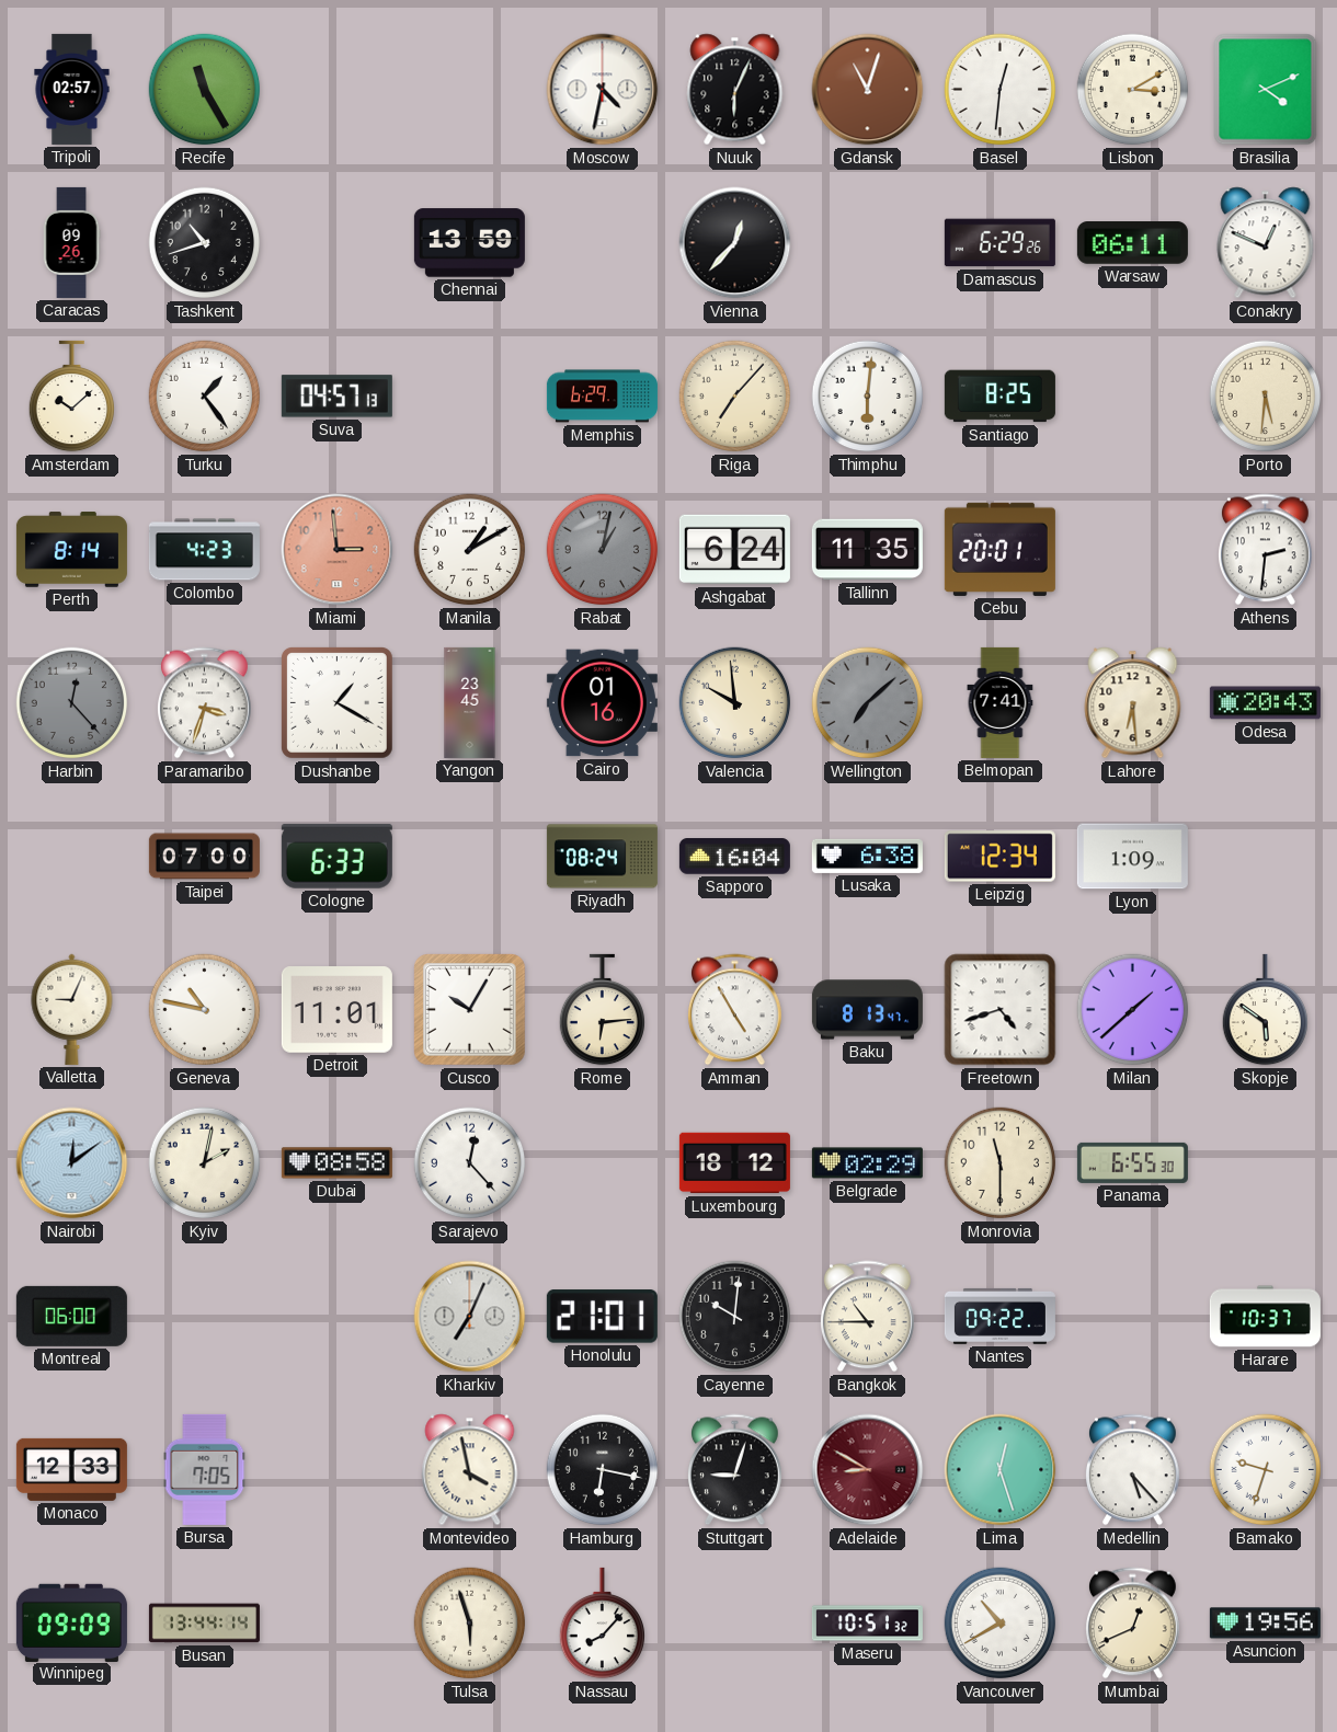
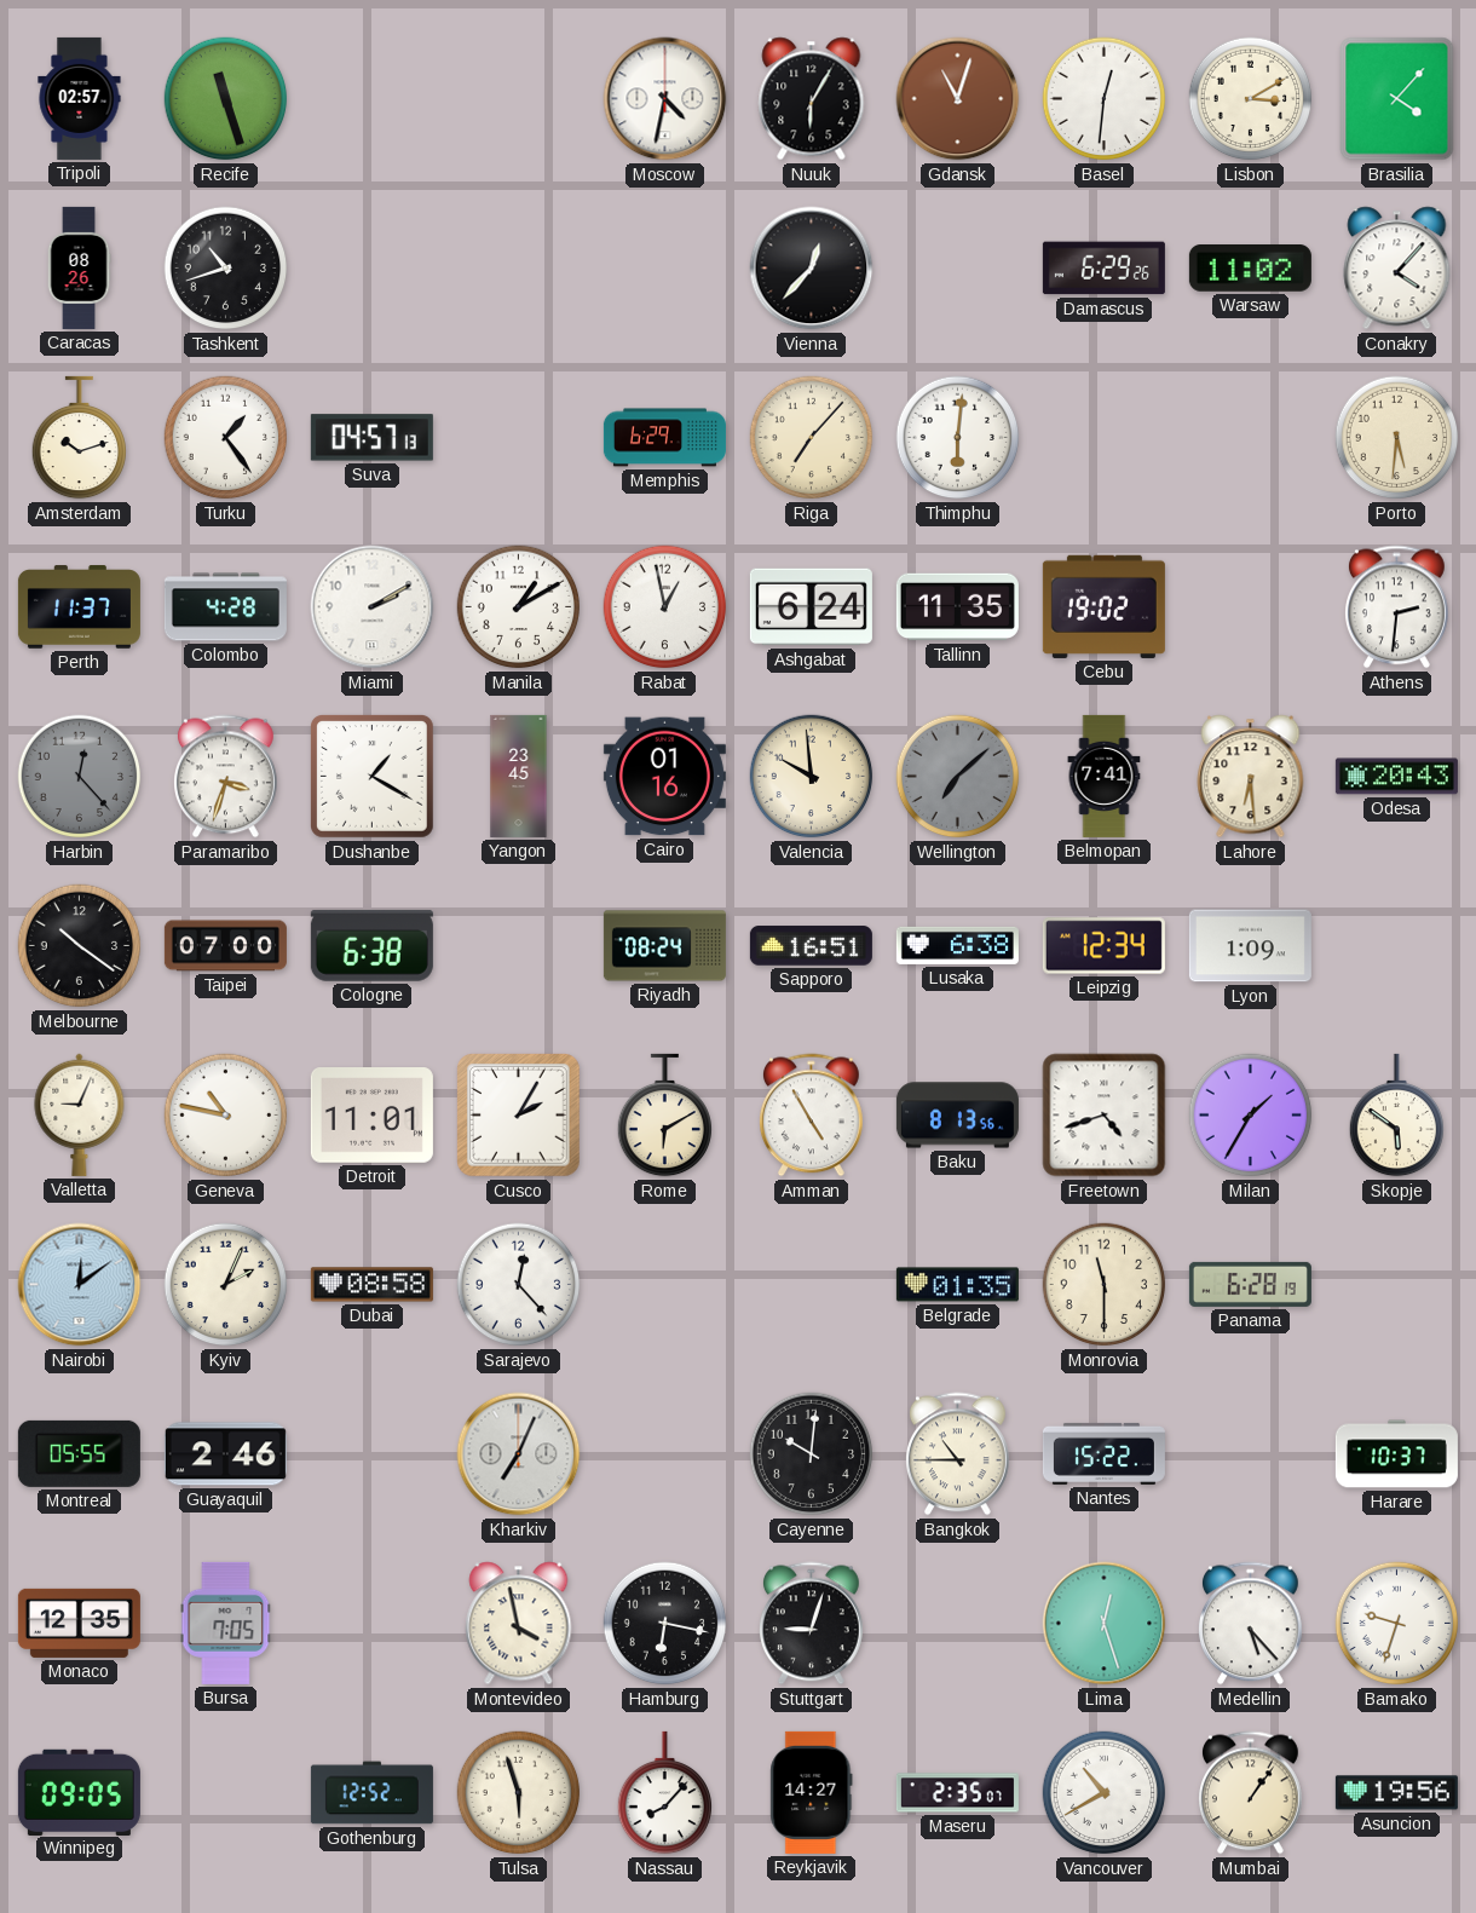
Recife: 11:25 -> 11:27
Nuuk: 6:04 -> 6:05
Brasilia: 4:11 -> 4:07
Caracas: 09:26 -> 08:26
Chennai: 13:59 -> none
Warsaw: 06:11 -> 11:02
Conakry: 12:49 -> 4:07
Amsterdam: 10:08 -> 10:12
Santiago: 8:25 -> none
Perth: 8:14 -> 11:37
Colombo: 4:23 -> 4:28
Miami: 2:59 -> 2:10
Miami dial: salmon -> white
Rabat: 1:02 -> 12:58
Rabat dial: grey -> white
Cebu: 20:01 -> 19:02
Melbourne: none -> 10:21
Cologne: 6:33 -> 6:38
Sapporo: 16:04 -> 16:51
Cusco: 10:05 -> 2:05
Rome: 6:14 -> 6:10
Baku: 8:13:47 -> 8:13:56
Milan: 1:38 -> 1:35
Kyiv: 2:02 -> 2:04
Luxembourg: 18:12 -> none
Belgrade: 02:29 -> 01:35
Panama: 6:55 -> 6:28
Montreal: 06:00 -> 05:55
Guayaquil: none -> 2:46
Honolulu: 21:01 -> none
Nantes: 09:22 -> 15:22
Monaco: 12:33 -> 12:35
Adelaide: 8:50 -> none
Winnipeg: 09:09 -> 09:05
Busan: 13:44 -> none
Gothenburg: none -> 12:52
Reykjavik: none -> 14:27
Maseru: 10:51 -> 2:35
Mumbai: 12:41 -> 1:06
